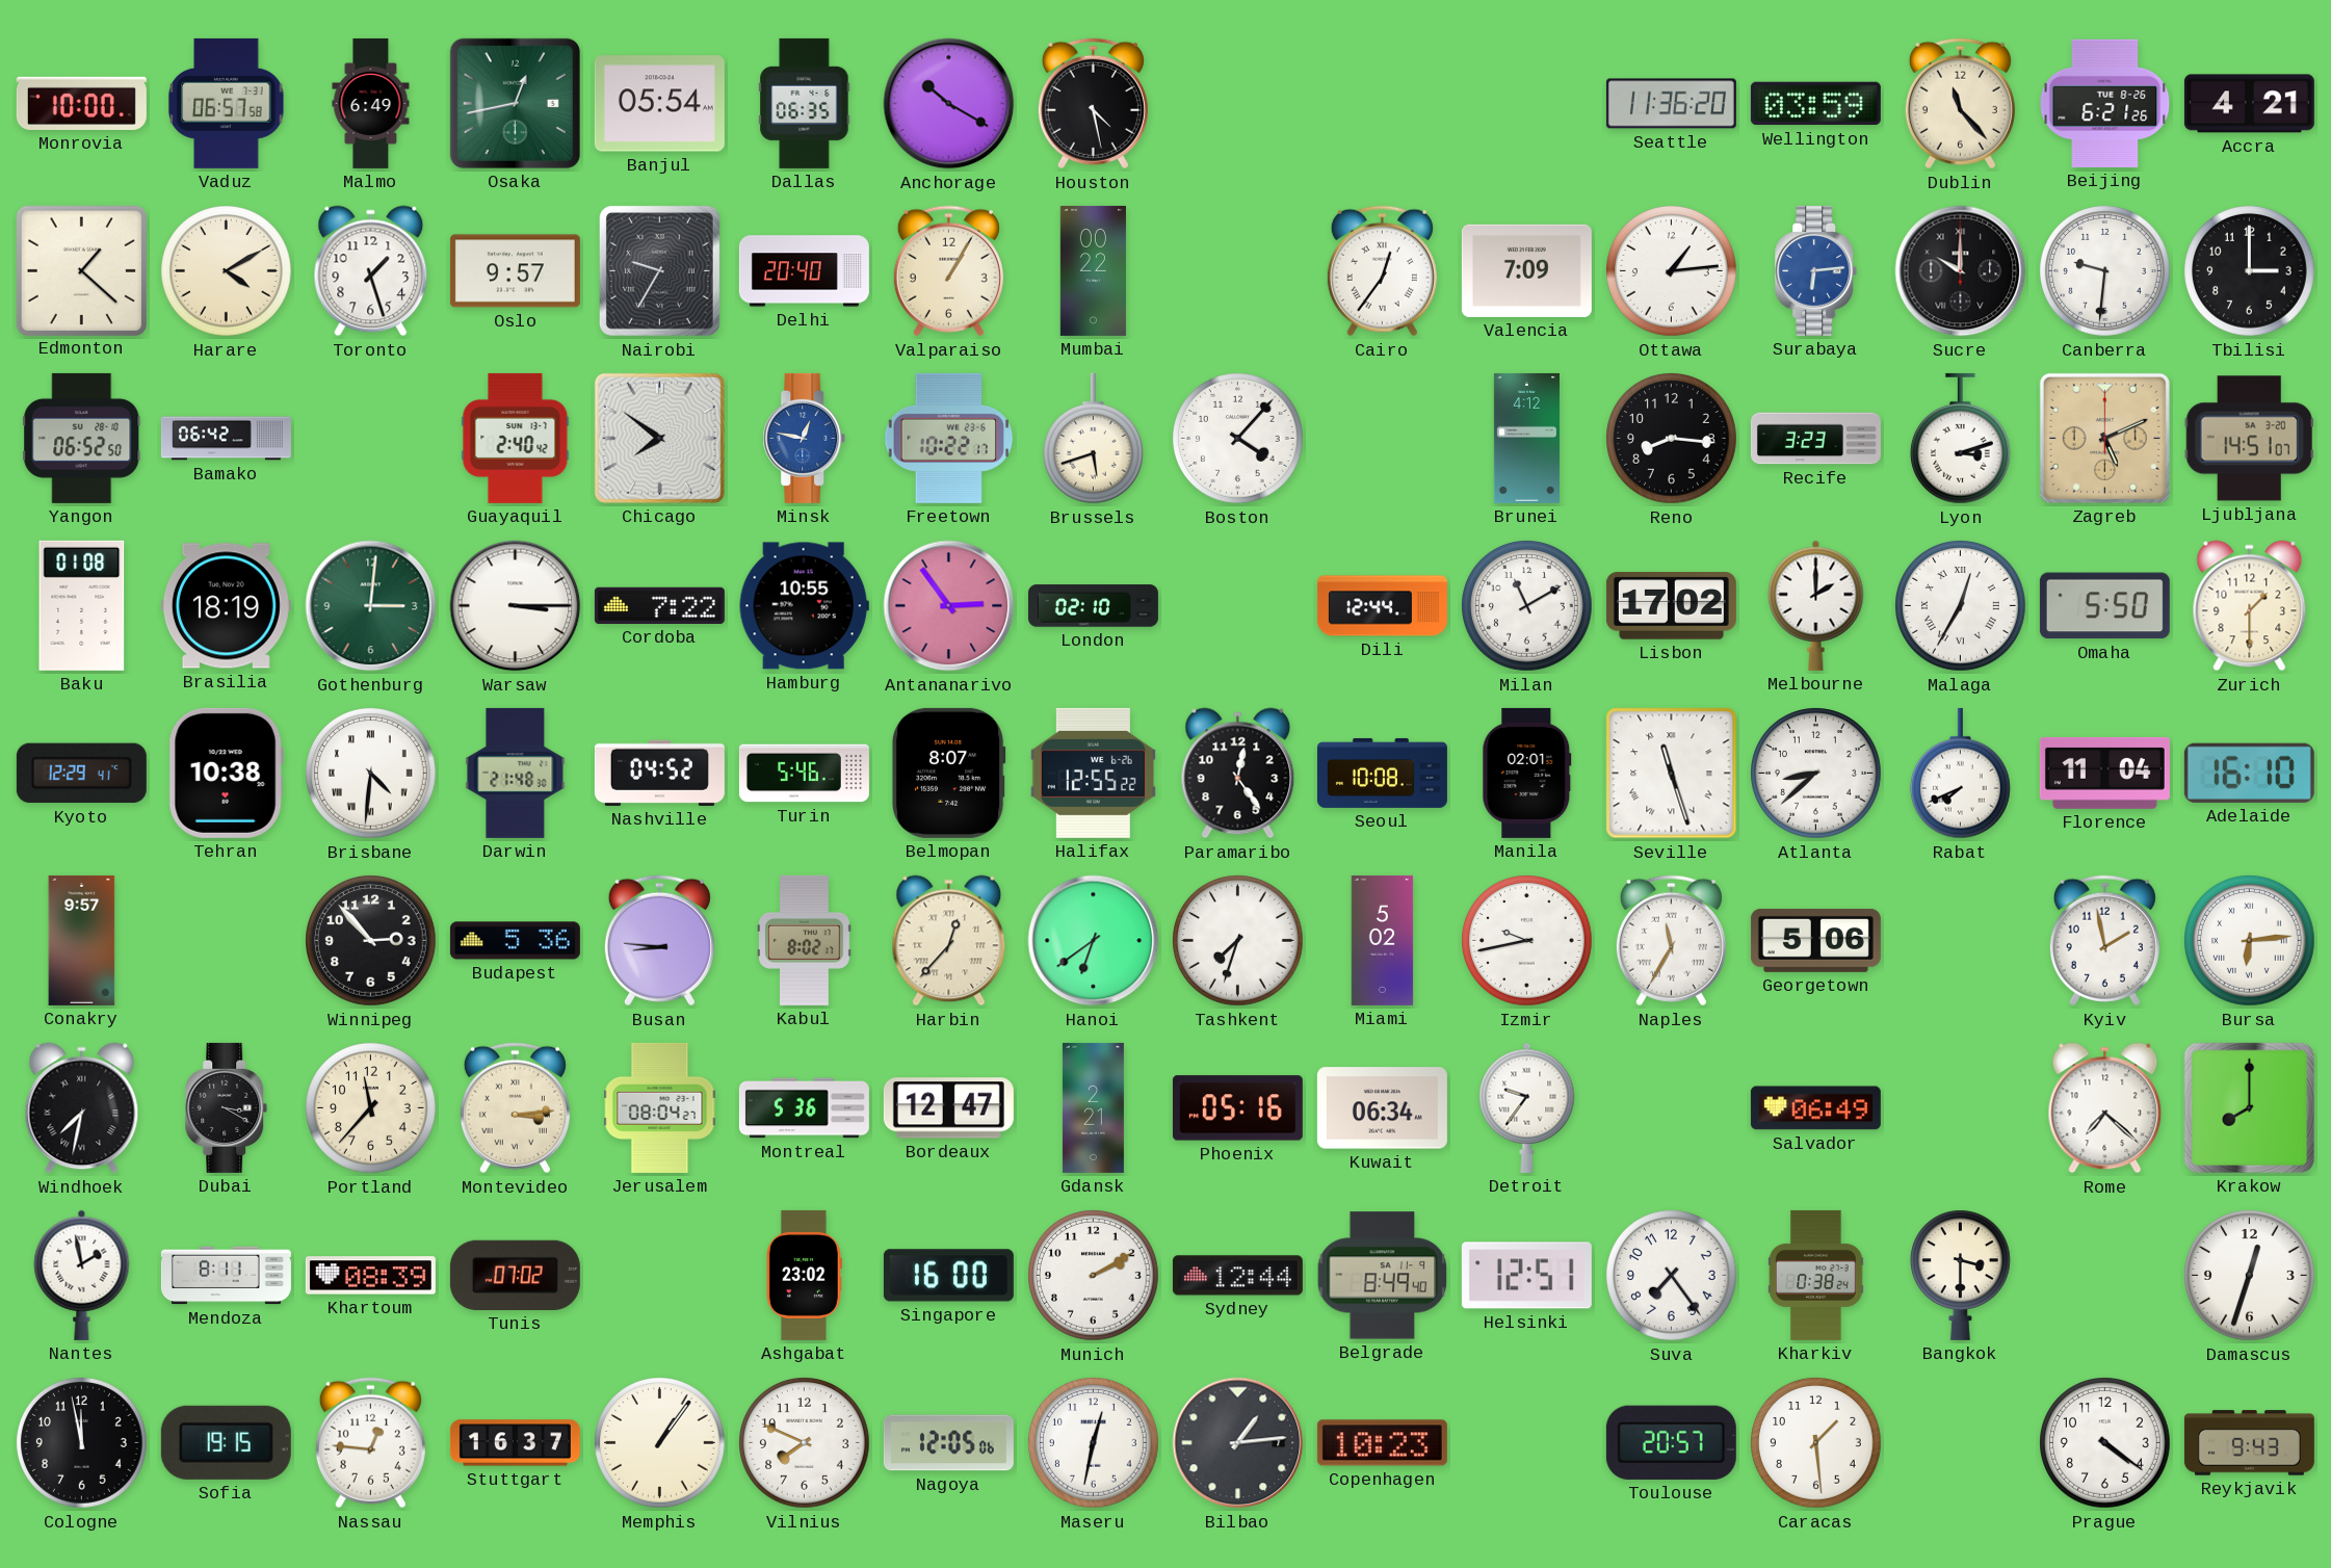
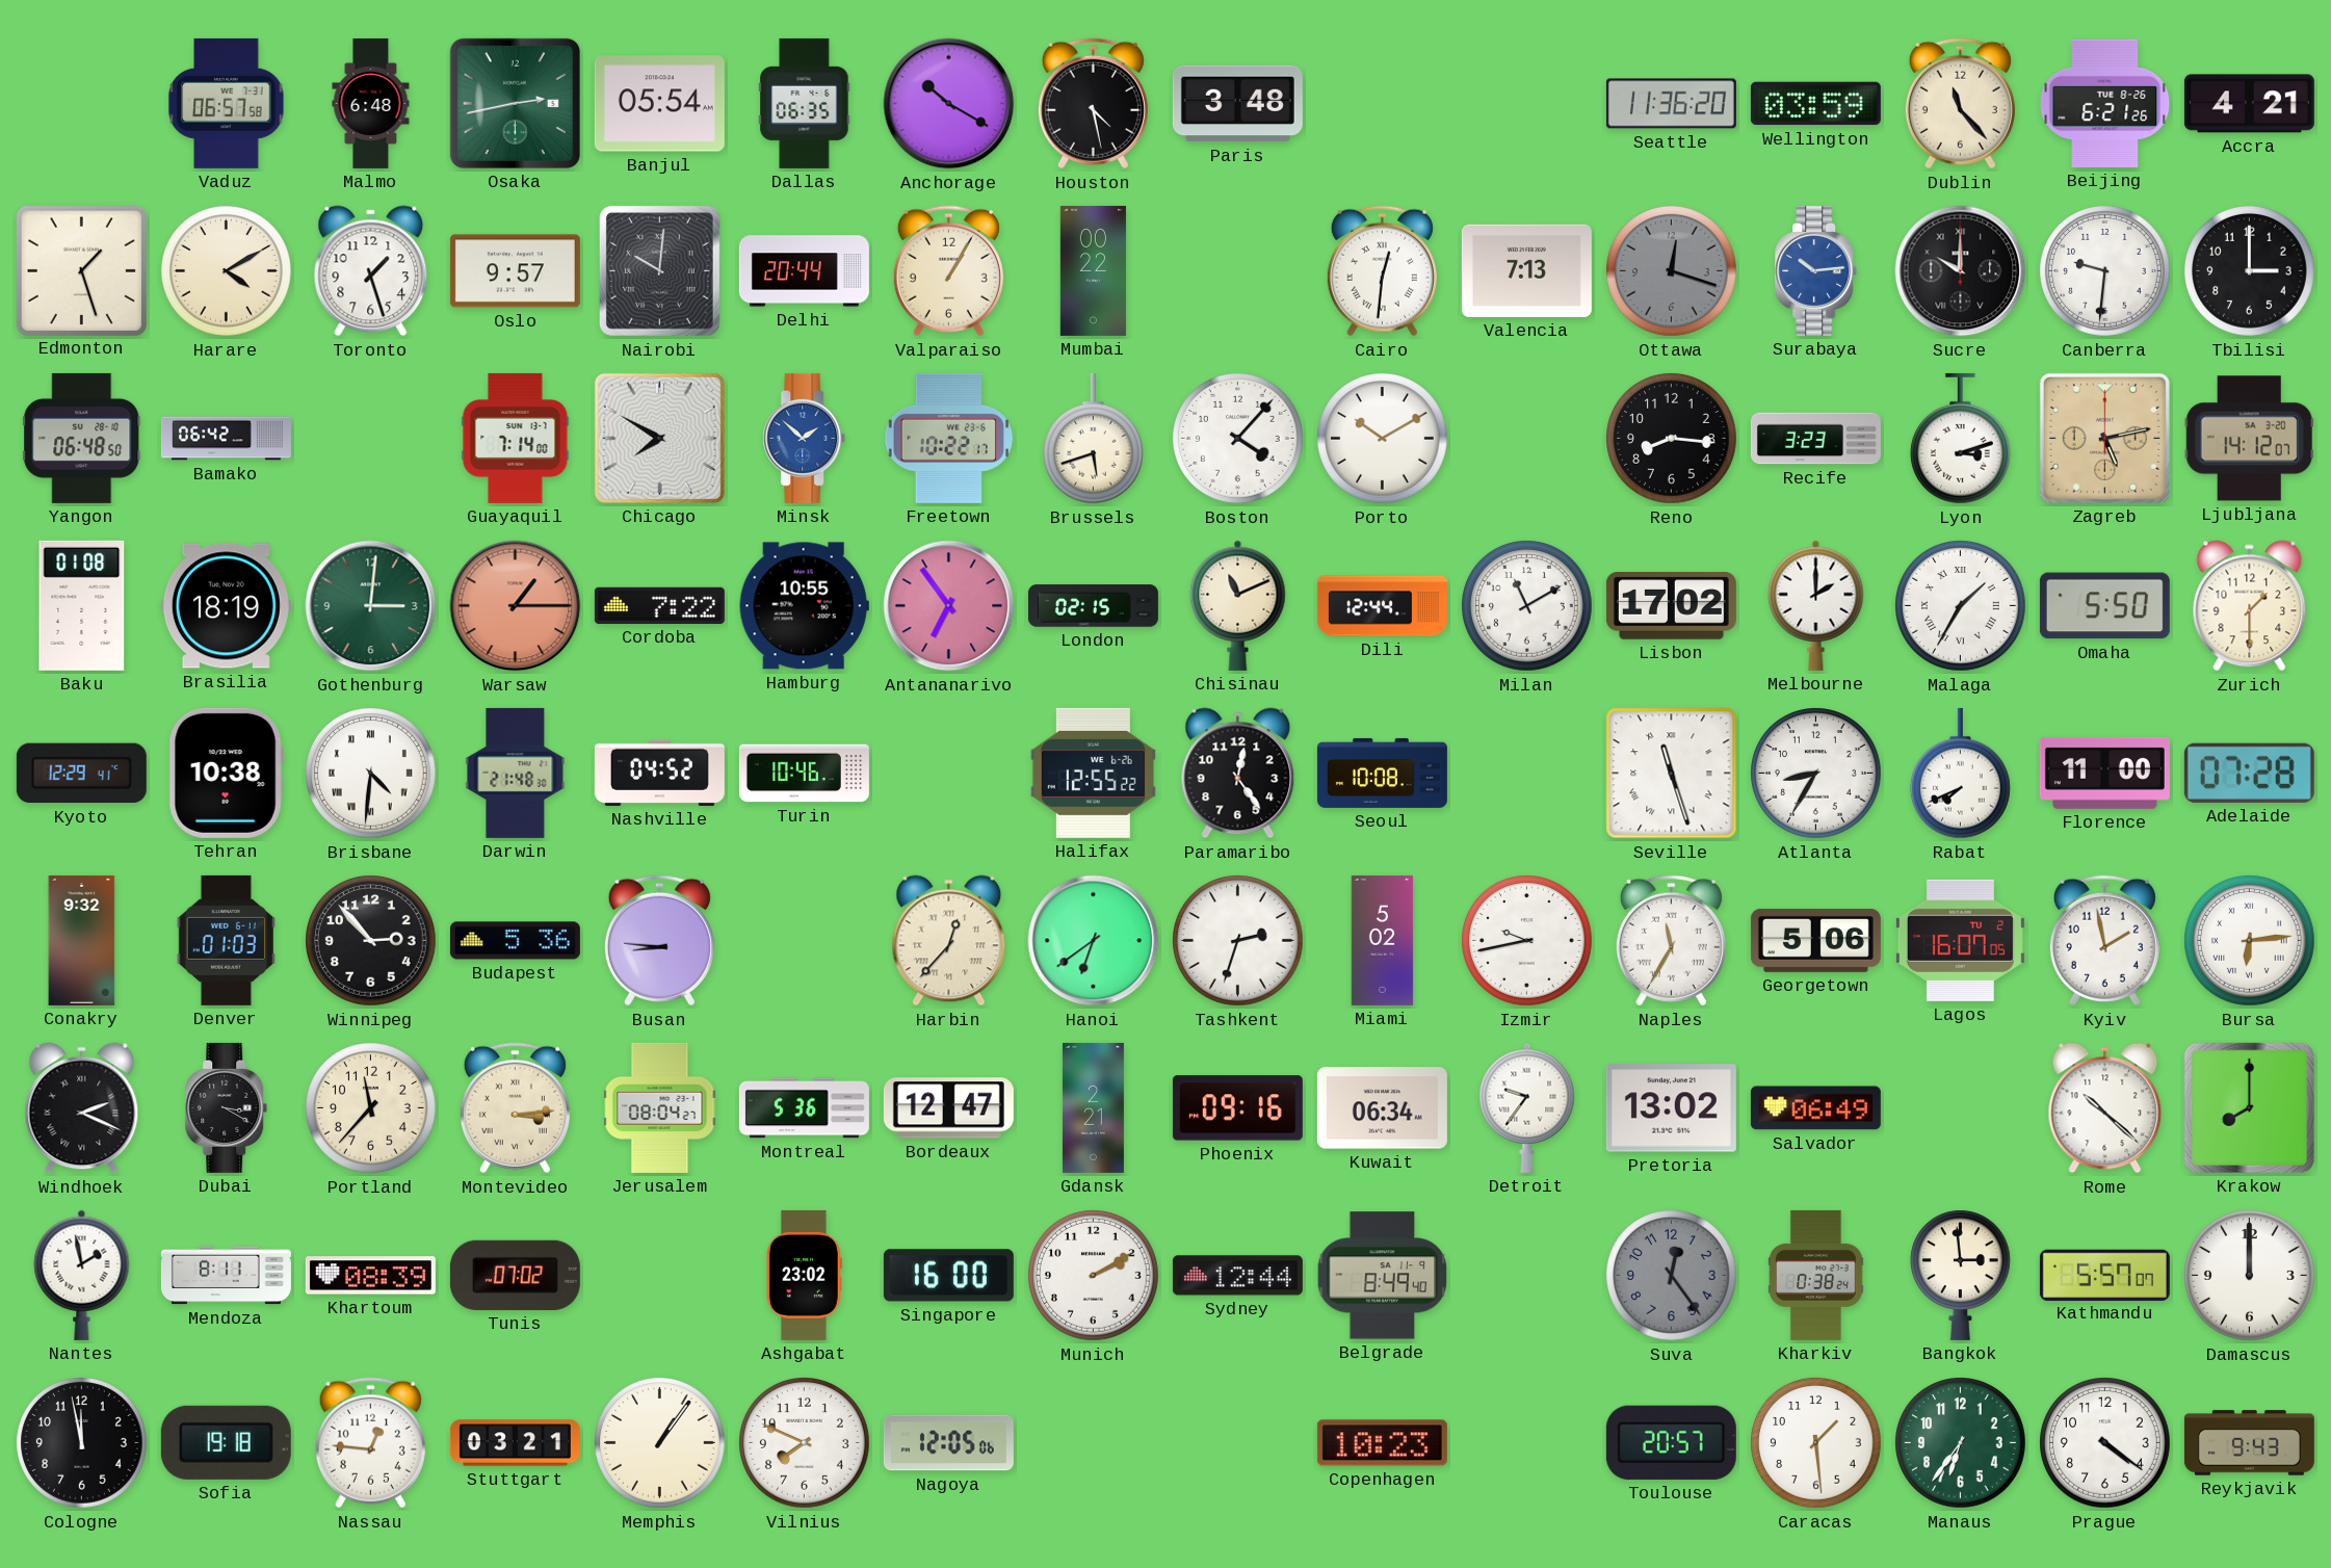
Monrovia: 10:00 -> none
Malmo: 6:49 -> 6:48
Osaka: 12:43 -> 2:43
Paris: none -> 3:48
Edmonton: 1:22 -> 1:27
Nairobi: 9:35 -> 10:01
Delhi: 20:40 -> 20:44
Cairo: 12:36 -> 12:31
Valencia: 7:09 -> 7:13
Ottawa: 1:14 -> 12:18
Ottawa dial: white -> grey
Surabaya: 6:14 -> 10:14
Yangon: 06:52 -> 06:48
Guayaquil: 2:40 -> 7:14
Chicago: 7:51 -> 7:50
Minsk: 12:47 -> 1:52
Porto: none -> 10:10
Brunei: 4:12 -> none
Zagreb: 5:11 -> 5:13
Ljubljana: 14:51 -> 14:12
Warsaw: 3:15 -> 1:15
Warsaw dial: white -> salmon
Antananarivo: 2:54 -> 6:54
London: 02:10 -> 02:15
Chisinau: none -> 11:11
Malaga: 12:35 -> 1:35
Turin: 5:46 -> 10:46
Belmopan: 8:07 -> none
Manila: 02:01 -> none
Atlanta: 8:38 -> 8:35
Florence: 11:04 -> 11:00
Adelaide: 16:10 -> 07:28
Conakry: 9:57 -> 9:32
Denver: none -> 01:03
Kabul: 8:02 -> none
Tashkent: 7:33 -> 2:33
Lagos: none -> 16:07
Windhoek: 7:32 -> 2:19
Phoenix: 05:16 -> 09:16
Pretoria: none -> 13:02
Rome: 7:22 -> 10:22
Helsinki: 12:51 -> none
Suva: 7:24 -> 12:24
Suva dial: white -> grey
Bangkok: 3:30 -> 2:59
Kathmandu: none -> 5:57
Damascus: 12:33 -> 12:00
Sofia: 19:15 -> 19:18
Stuttgart: 16:37 -> 03:21
Maseru: 12:32 -> none
Bilbao: 1:14 -> none
Manaus: none -> 6:36
